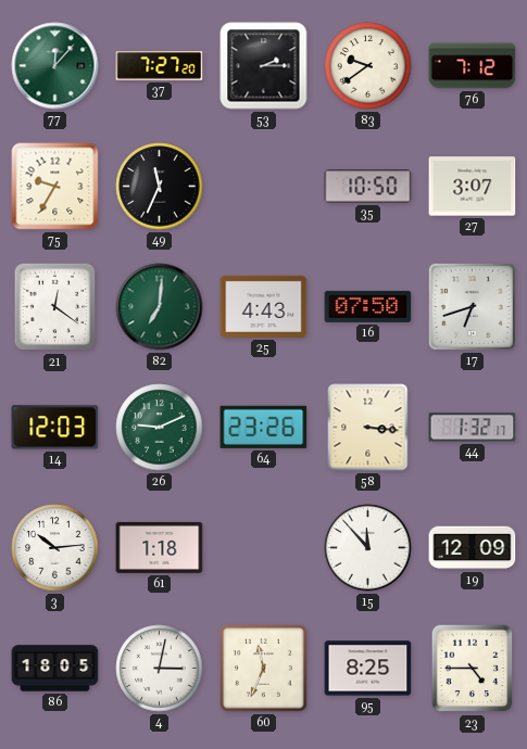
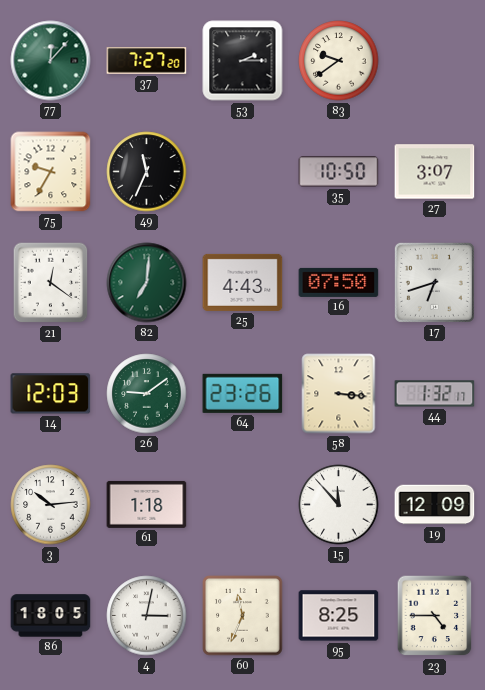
76: 7:12 -> none
26: 9:11 -> 9:09
